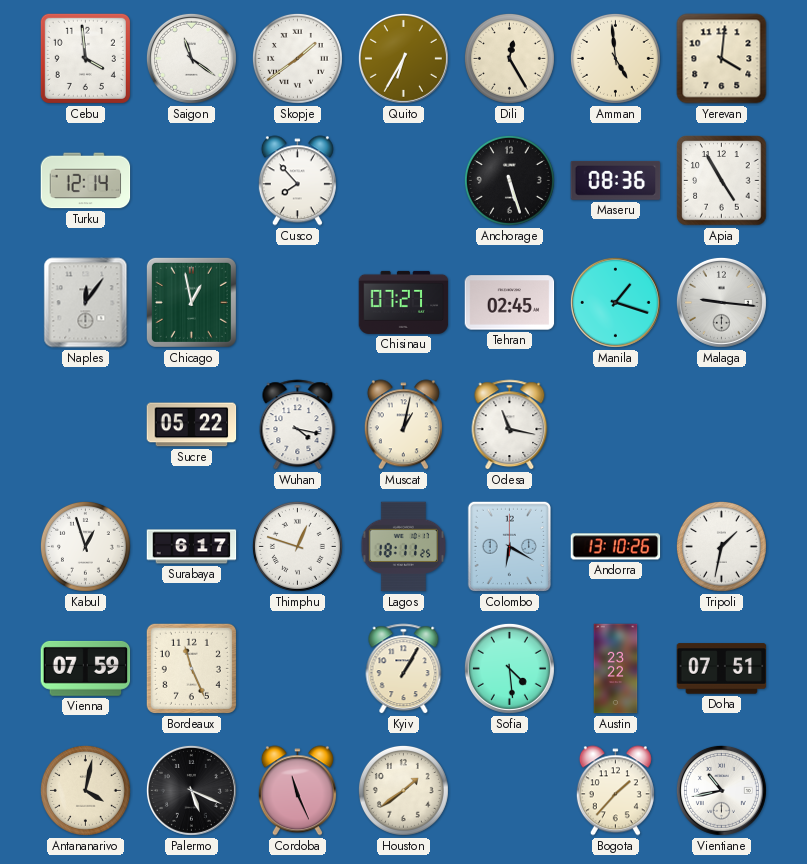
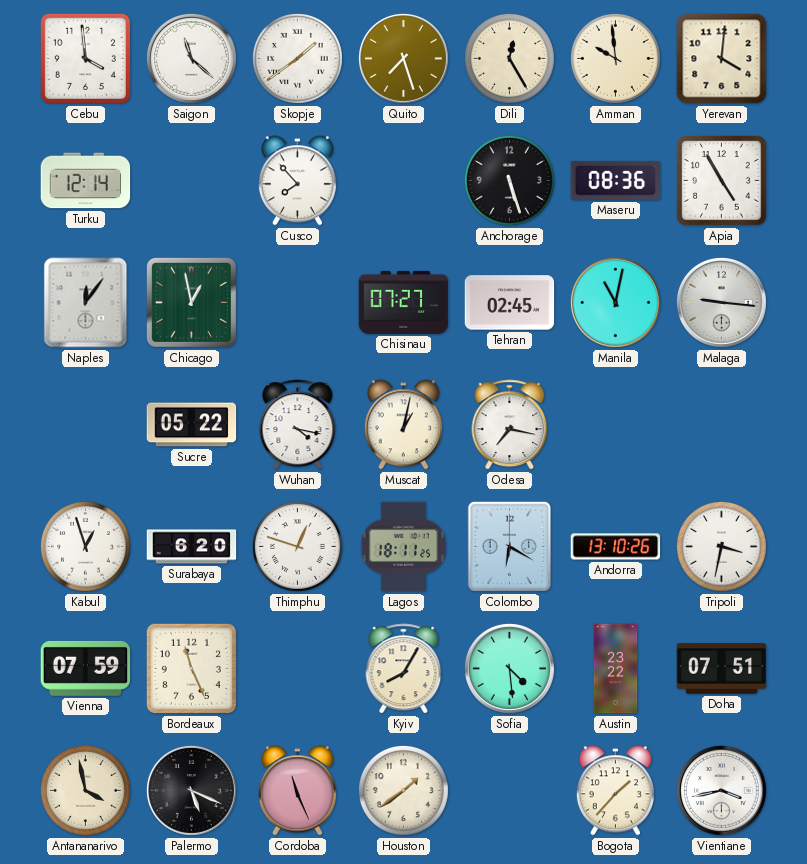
Saigon: 11:21 -> 11:22
Quito: 6:35 -> 7:27
Amman: 4:59 -> 9:59
Manila: 1:18 -> 11:02
Odesa: 11:17 -> 7:17
Surabaya: 6:17 -> 6:20
Tripoli: 1:32 -> 3:32
Kyiv: 1:05 -> 8:05
Antananarivo: 4:02 -> 3:58
Vientiane: 10:43 -> 3:43
